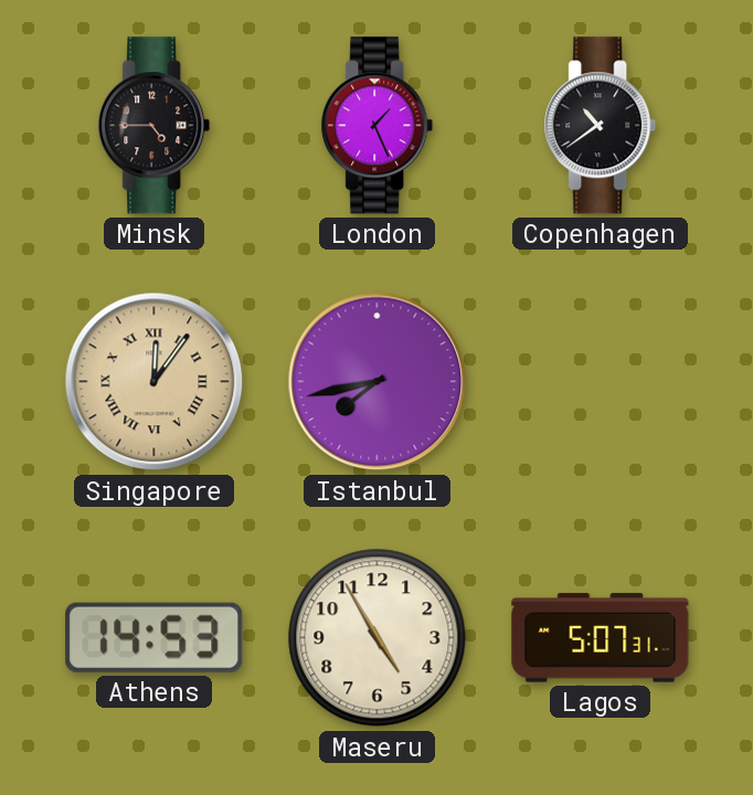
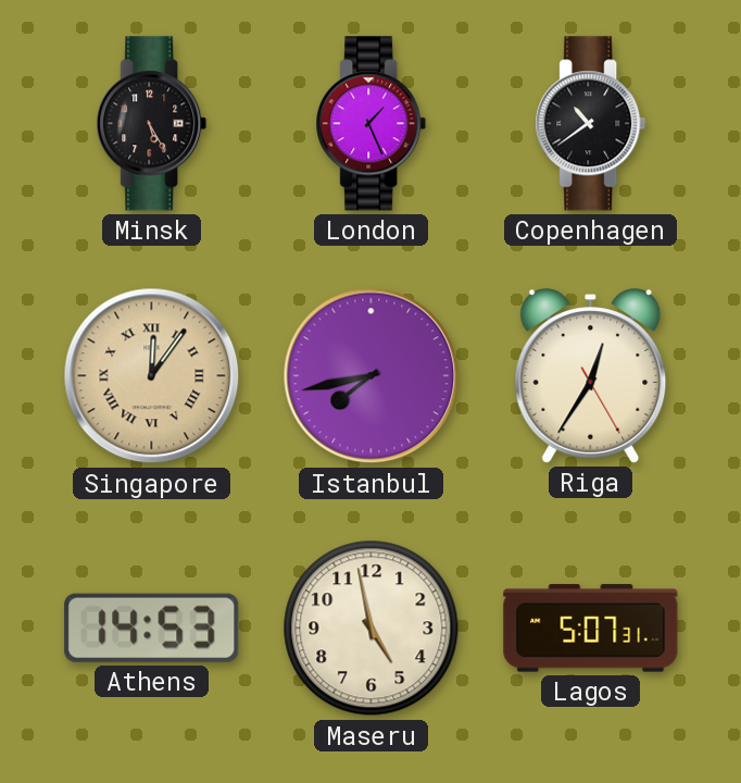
Minsk: 4:45 -> 5:25
Riga: none -> 12:35
Maseru: 4:55 -> 4:58
